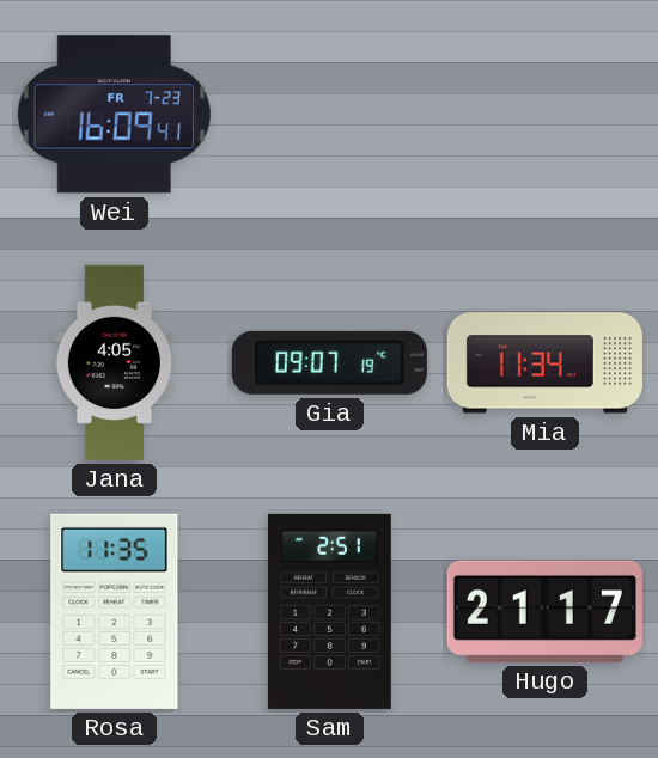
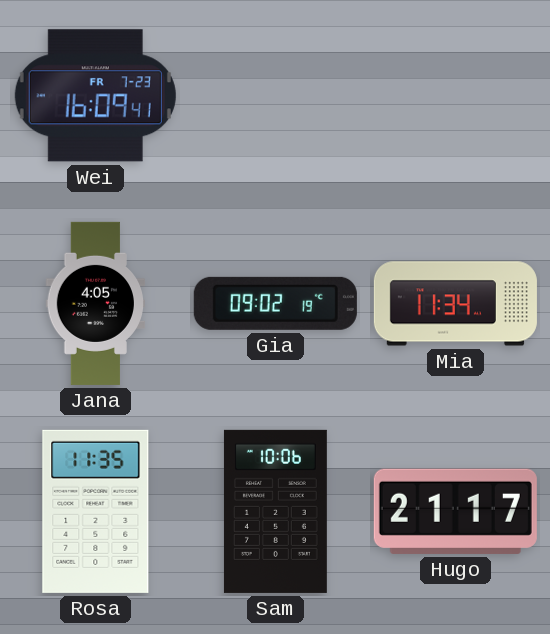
Gia: 09:07 -> 09:02
Sam: 2:51 -> 10:06
